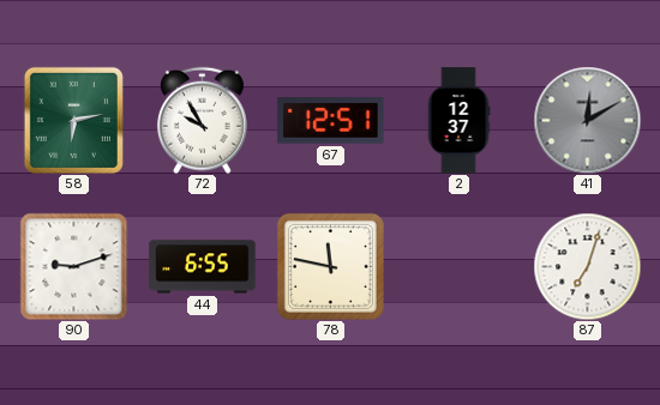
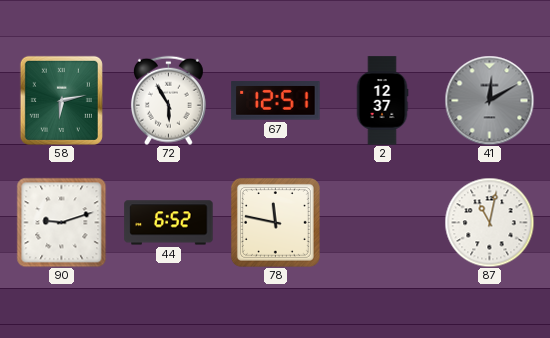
72: 9:55 -> 5:55
44: 6:55 -> 6:52
87: 7:03 -> 11:02
